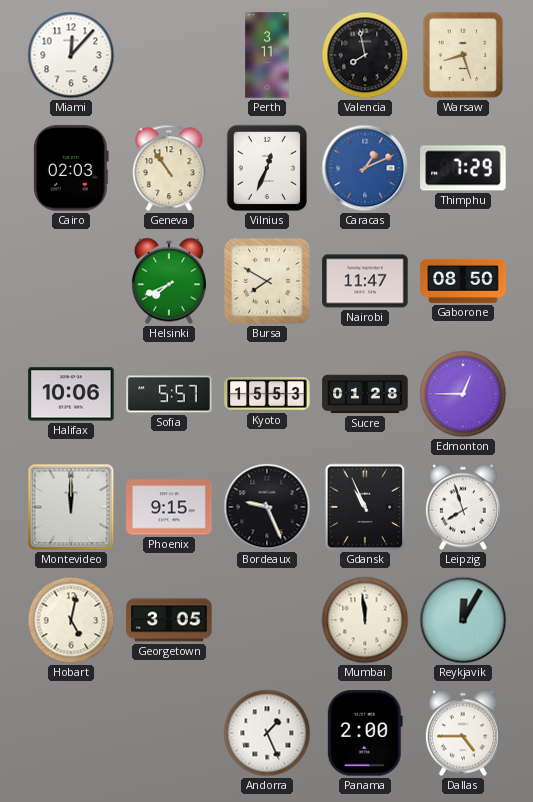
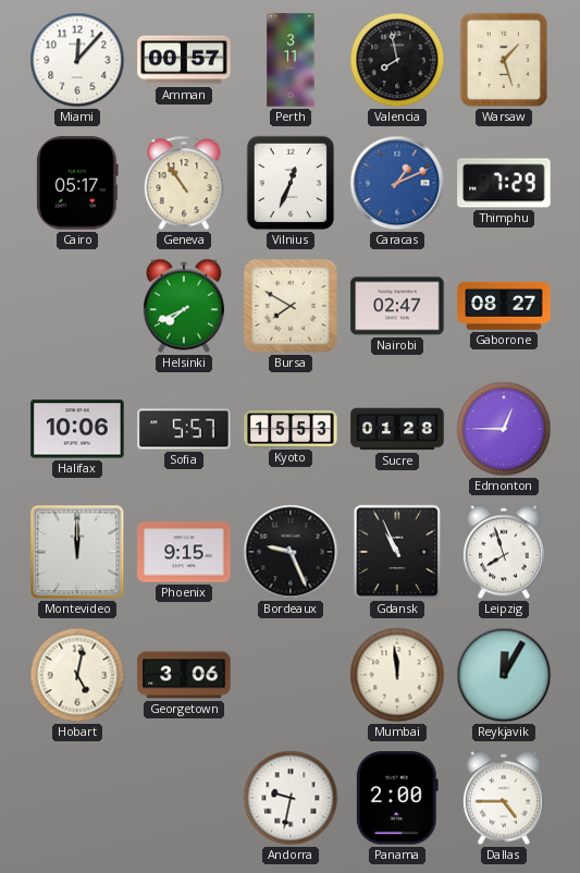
Amman: none -> 00:57
Warsaw: 8:27 -> 1:27
Cairo: 02:03 -> 05:17
Nairobi: 11:47 -> 02:47
Gaborone: 08:50 -> 08:27
Georgetown: 3:05 -> 3:06
Andorra: 1:26 -> 9:32
